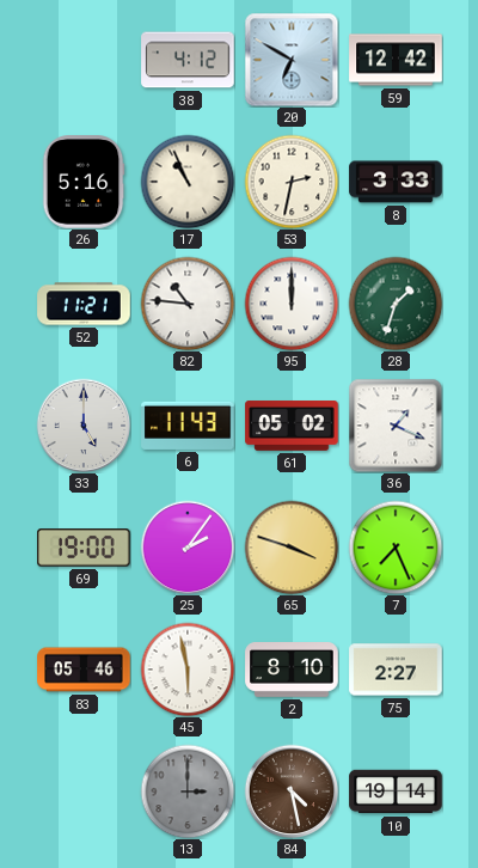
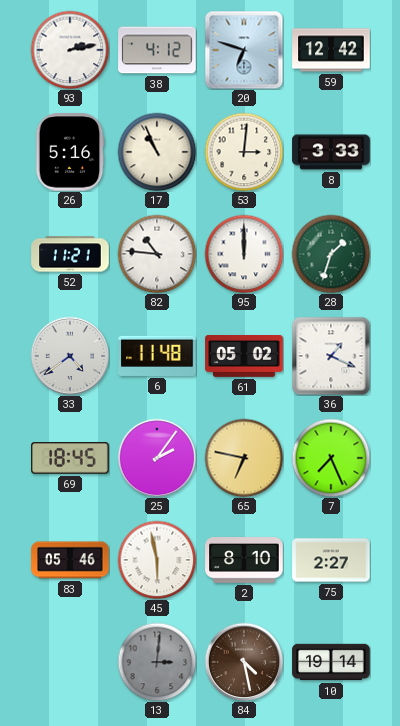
93: none -> 2:13
20: 6:50 -> 6:48
53: 2:32 -> 3:01
33: 5:00 -> 4:39
6: 11:43 -> 11:48
69: 19:00 -> 18:45
65: 3:48 -> 6:47
13: 3:00 -> 3:01
